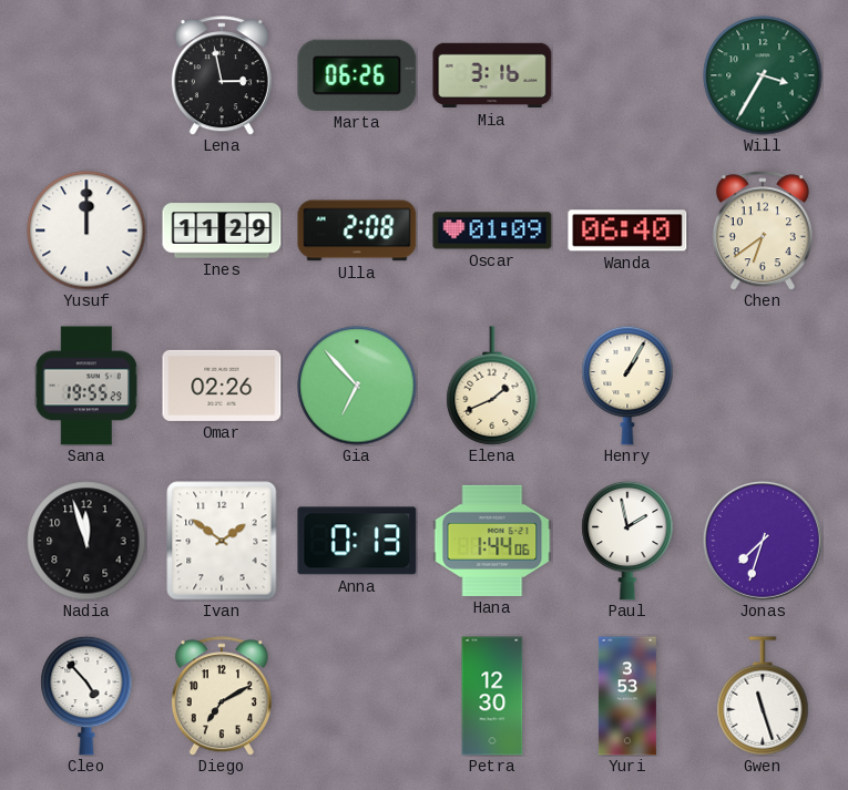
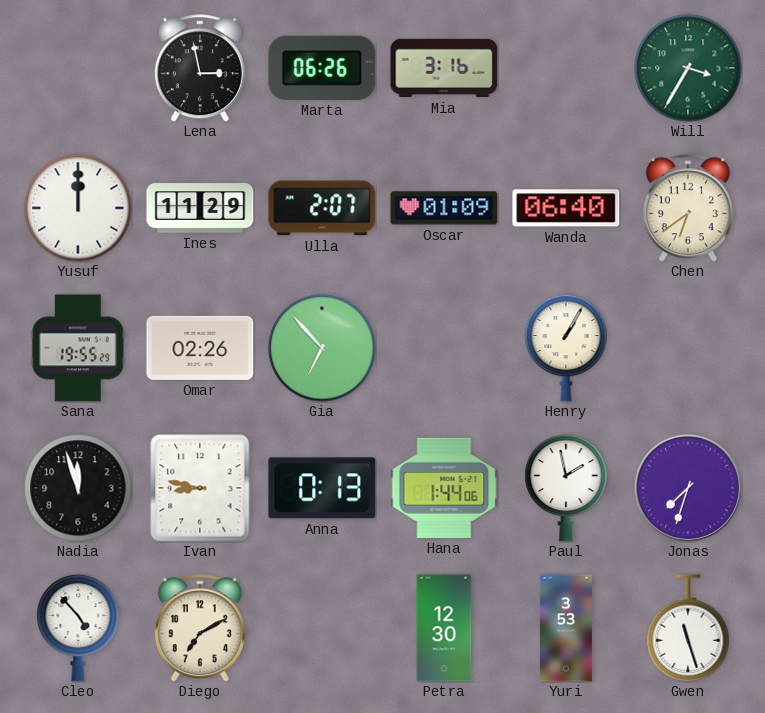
Ulla: 2:08 -> 2:07
Elena: 1:41 -> none
Ivan: 1:51 -> 8:47
